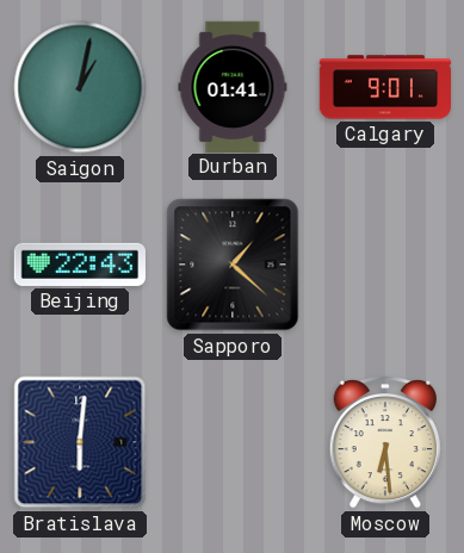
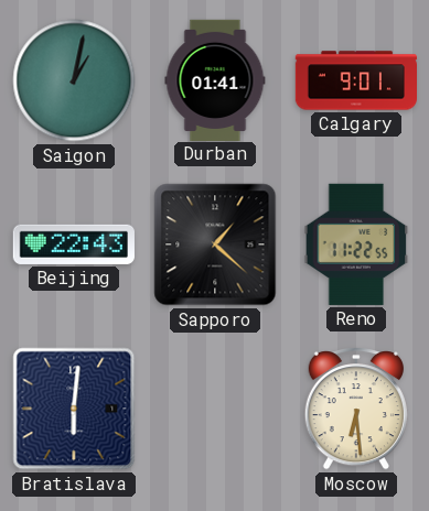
Reno: none -> 11:22
